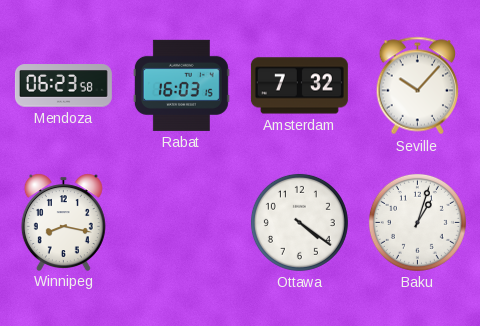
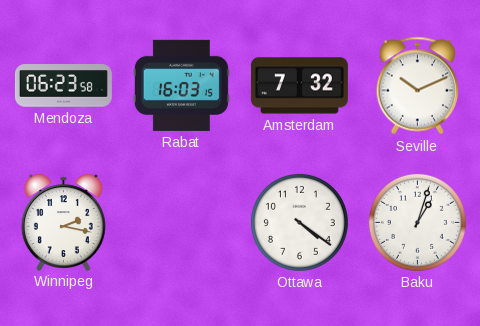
Seville: 10:07 -> 10:11
Winnipeg: 8:17 -> 2:17
